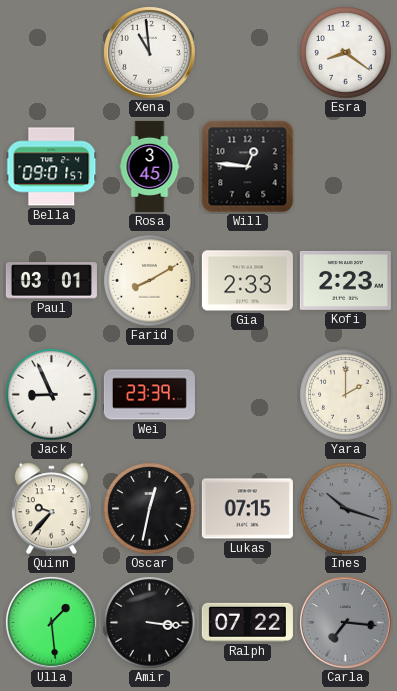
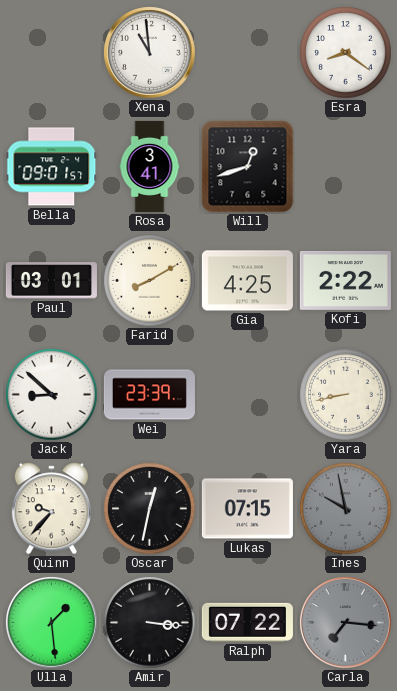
Rosa: 3:45 -> 3:41
Will: 12:46 -> 12:42
Gia: 2:33 -> 4:25
Kofi: 2:23 -> 2:22
Jack: 8:56 -> 8:52
Yara: 2:00 -> 8:43
Ines: 10:18 -> 9:58
